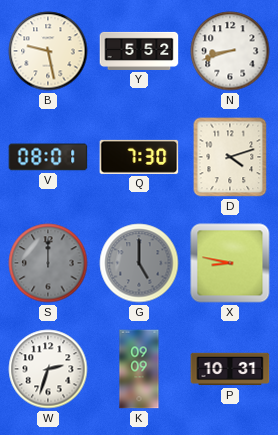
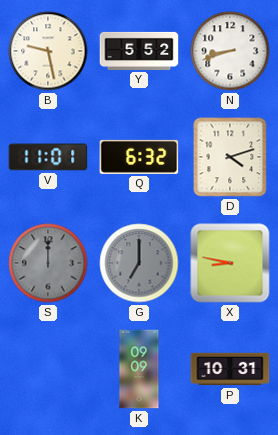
V: 08:01 -> 11:01
Q: 7:30 -> 6:32
G: 5:00 -> 7:00
W: 2:33 -> none
